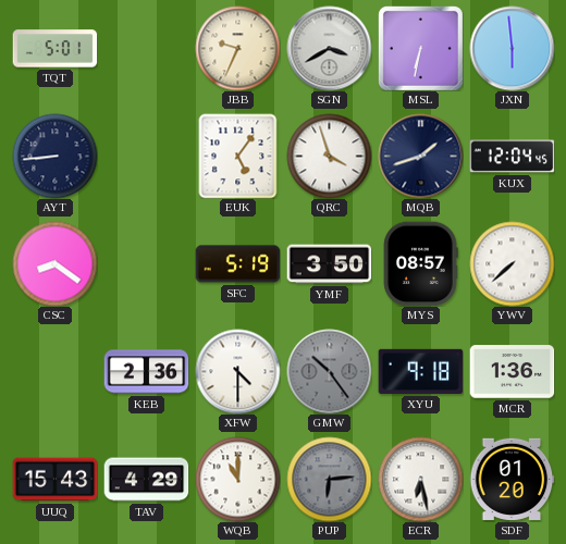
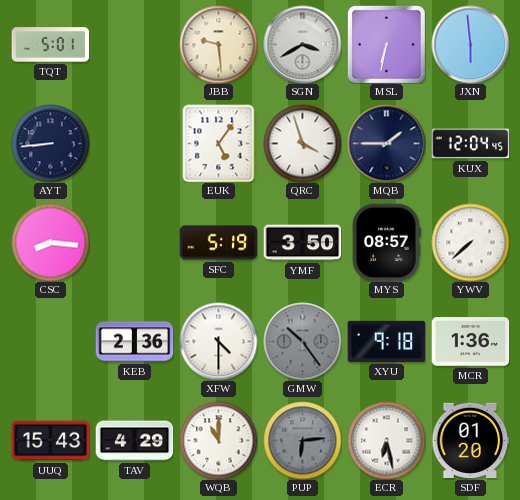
JBB: 9:34 -> 9:29
MQB: 1:42 -> 1:45
CSC: 8:21 -> 8:16
